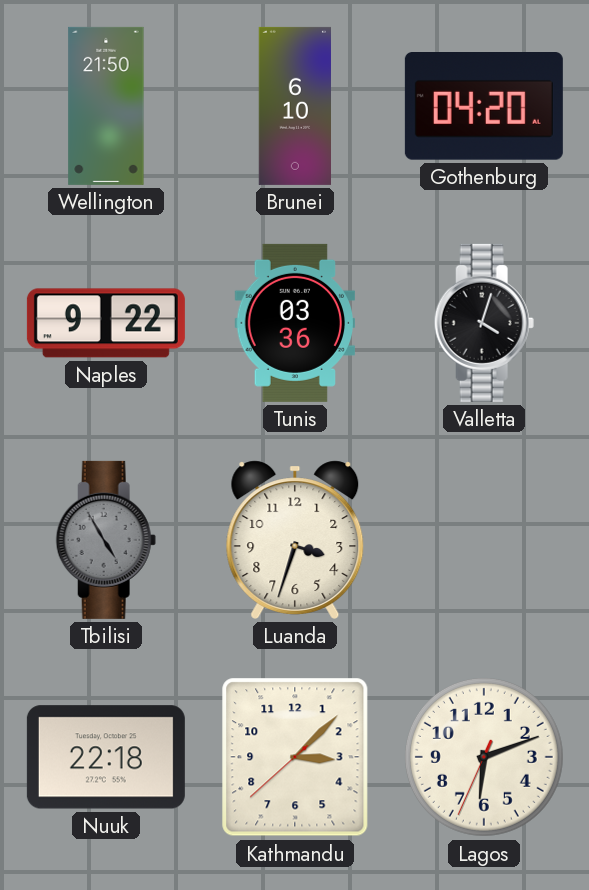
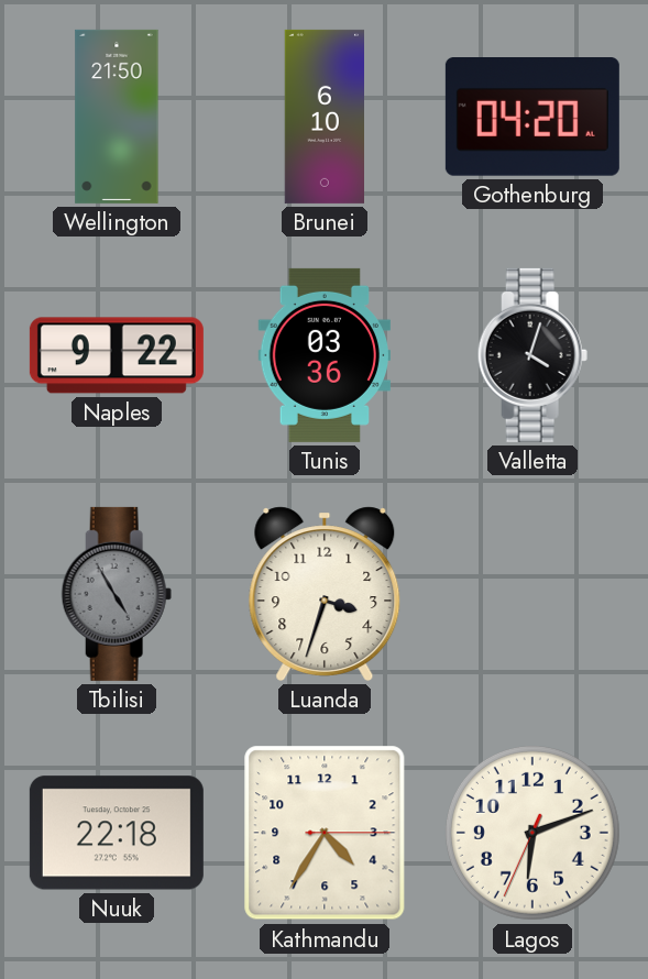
Kathmandu: 3:07 -> 4:35
